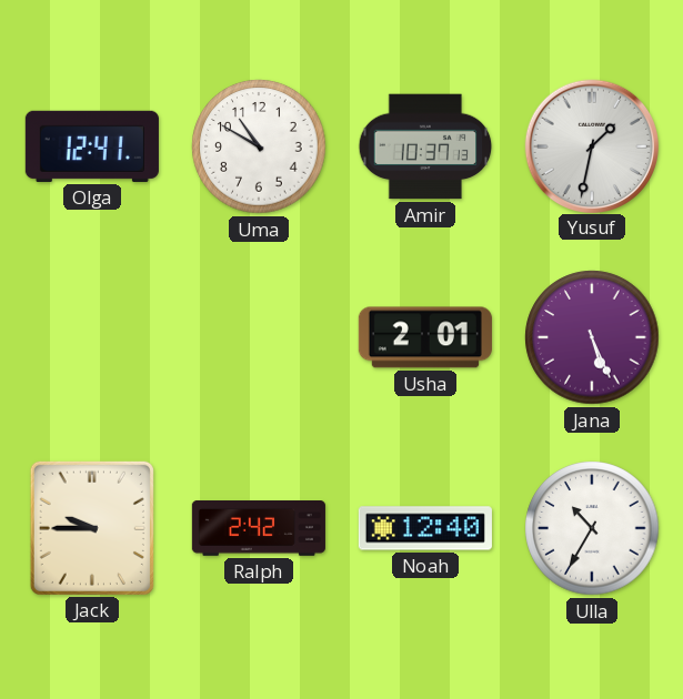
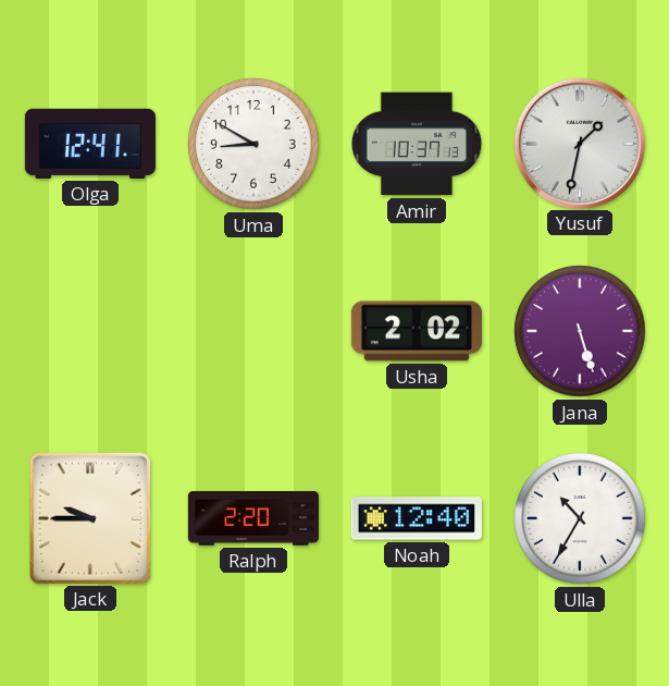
Uma: 10:50 -> 8:50
Usha: 2:01 -> 2:02
Jana: 5:26 -> 5:27
Ralph: 2:42 -> 2:20
